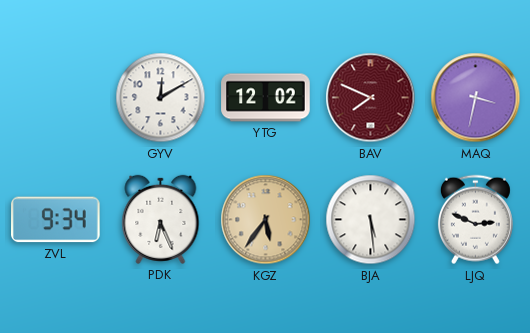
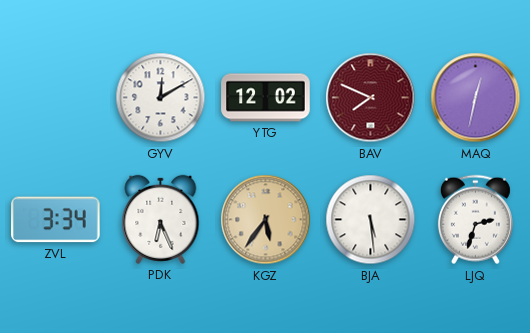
MAQ: 3:32 -> 12:32
ZVL: 9:34 -> 3:34
LJQ: 2:49 -> 2:33
